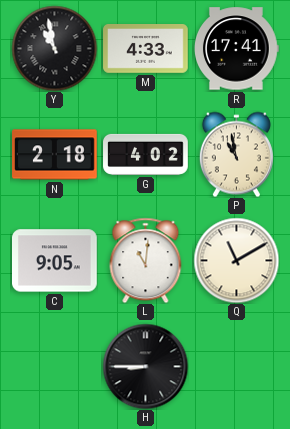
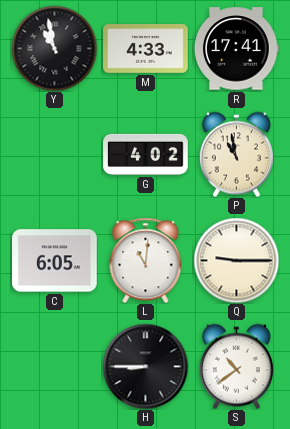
N: 2:18 -> none
C: 9:05 -> 6:05
Q: 11:10 -> 9:15
S: none -> 10:39
